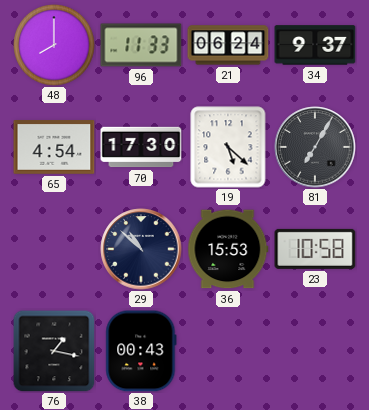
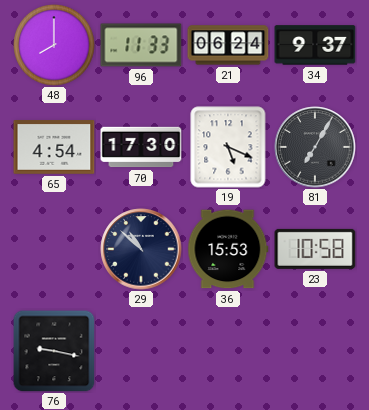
19: 5:22 -> 5:19
76: 1:17 -> 9:17
38: 00:43 -> none
